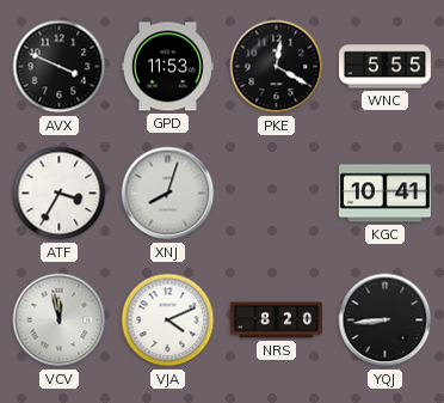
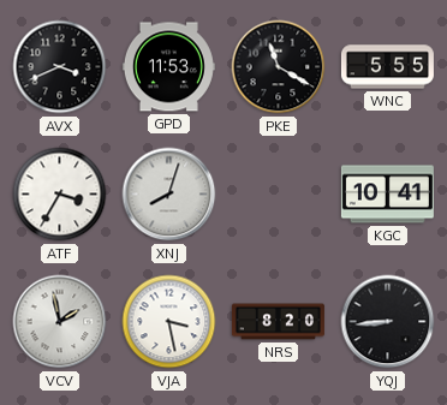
AVX: 3:49 -> 3:41
PKE: 12:20 -> 11:20
VCV: 11:58 -> 1:58
VJA: 4:11 -> 3:28
